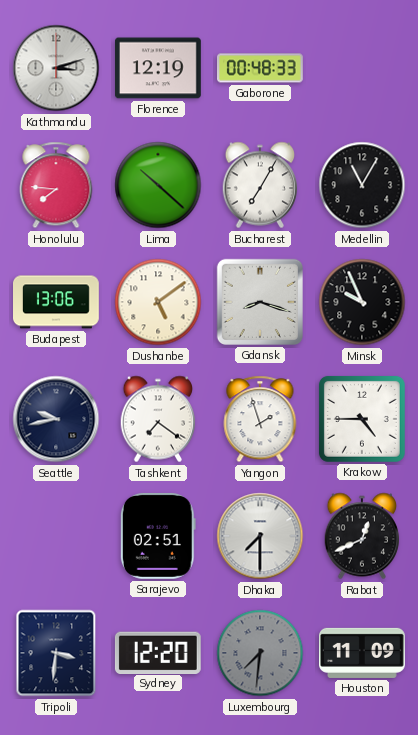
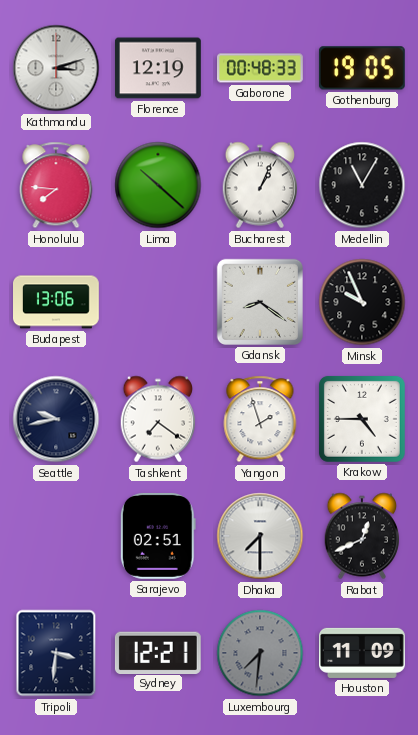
Gothenburg: none -> 19:05
Bucharest: 7:05 -> 1:04
Dushanbe: 5:09 -> none
Gdansk: 8:18 -> 8:21
Sydney: 12:20 -> 12:21
